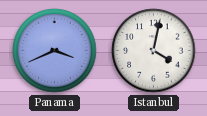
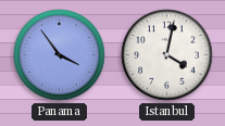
Panama: 3:41 -> 3:54
